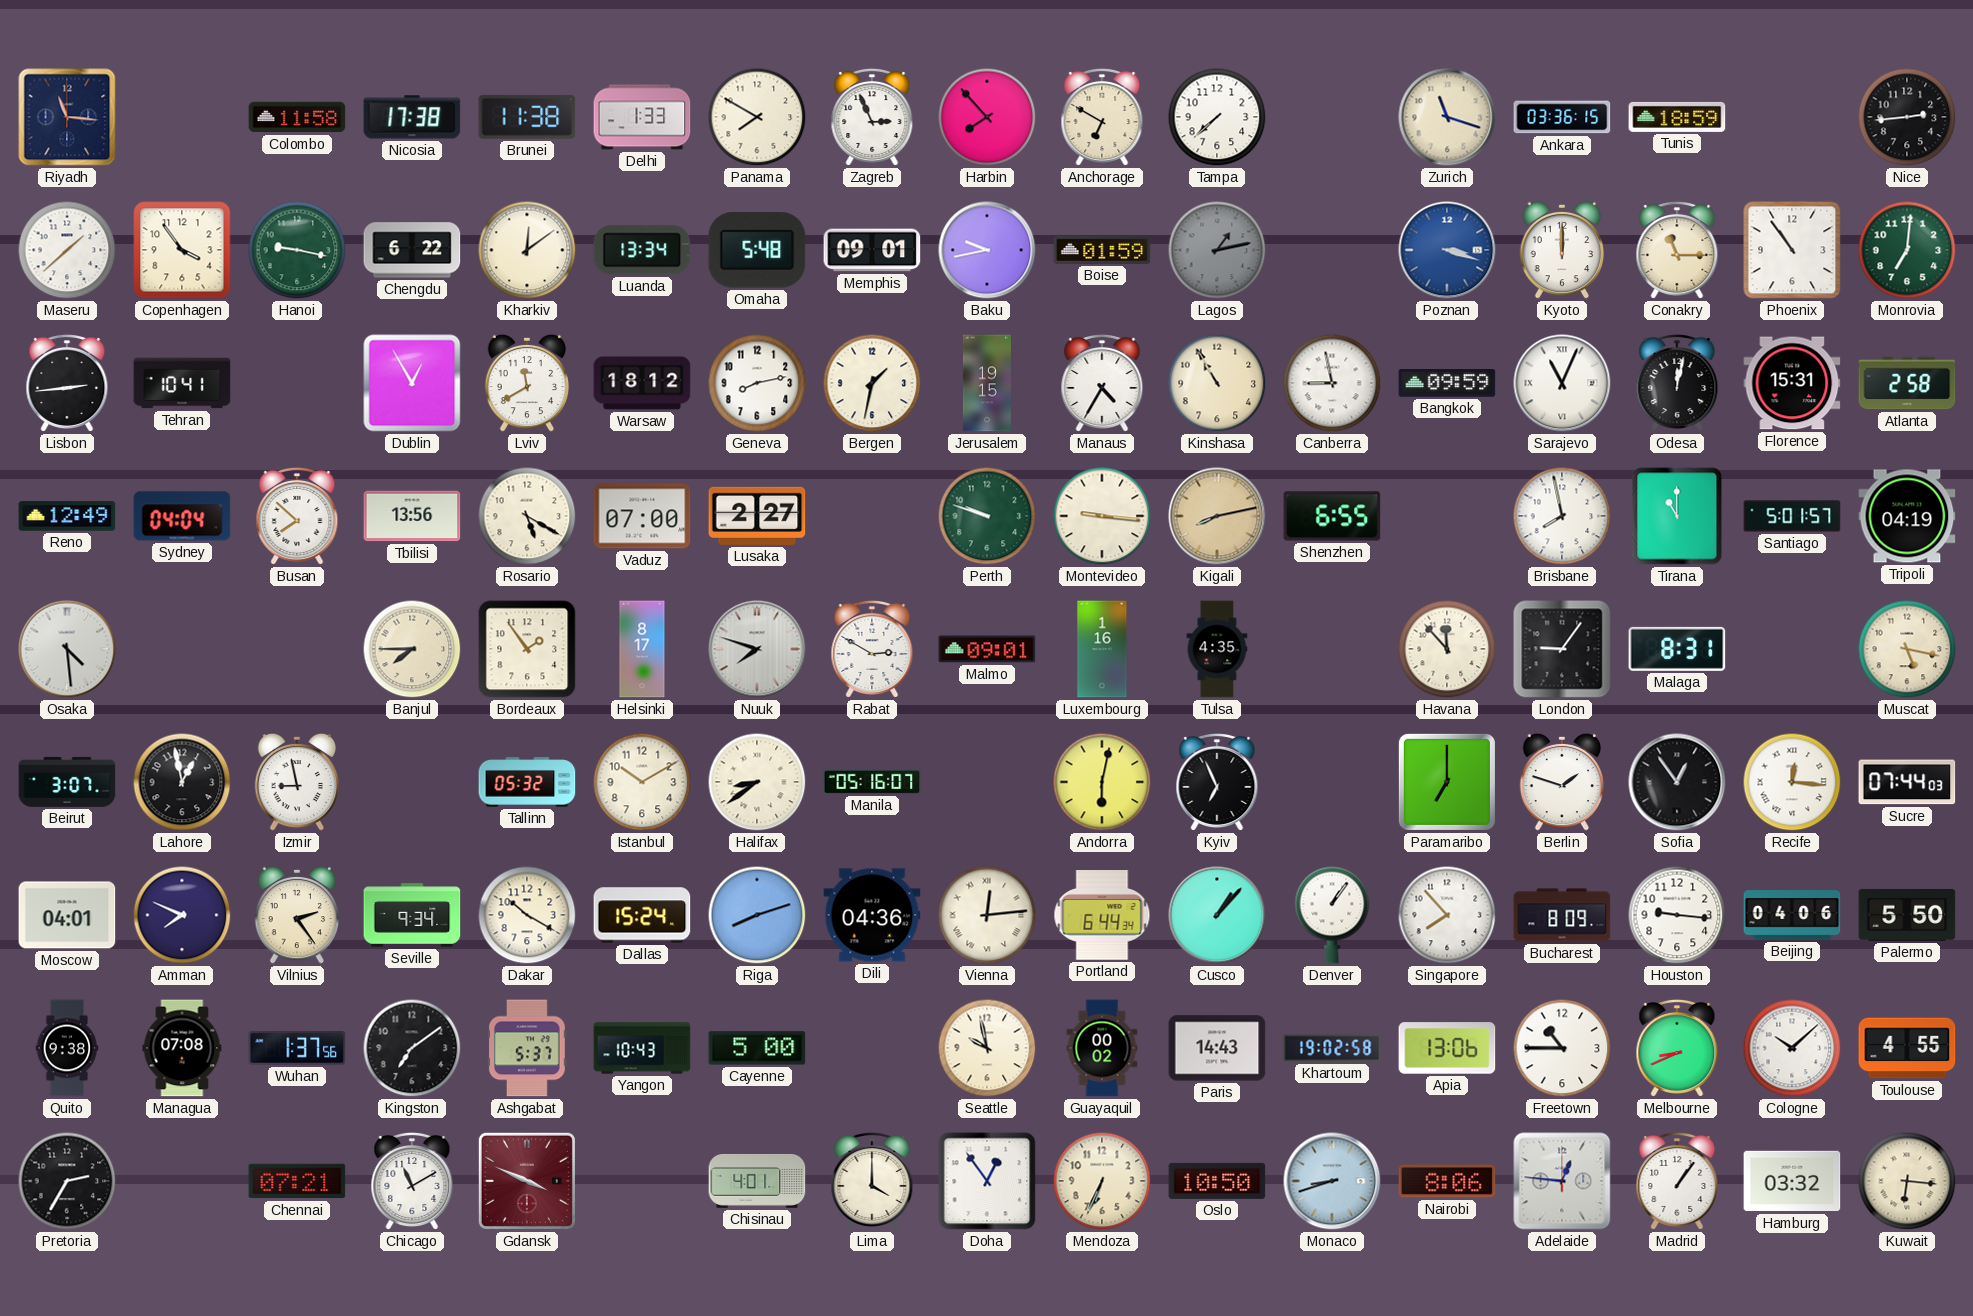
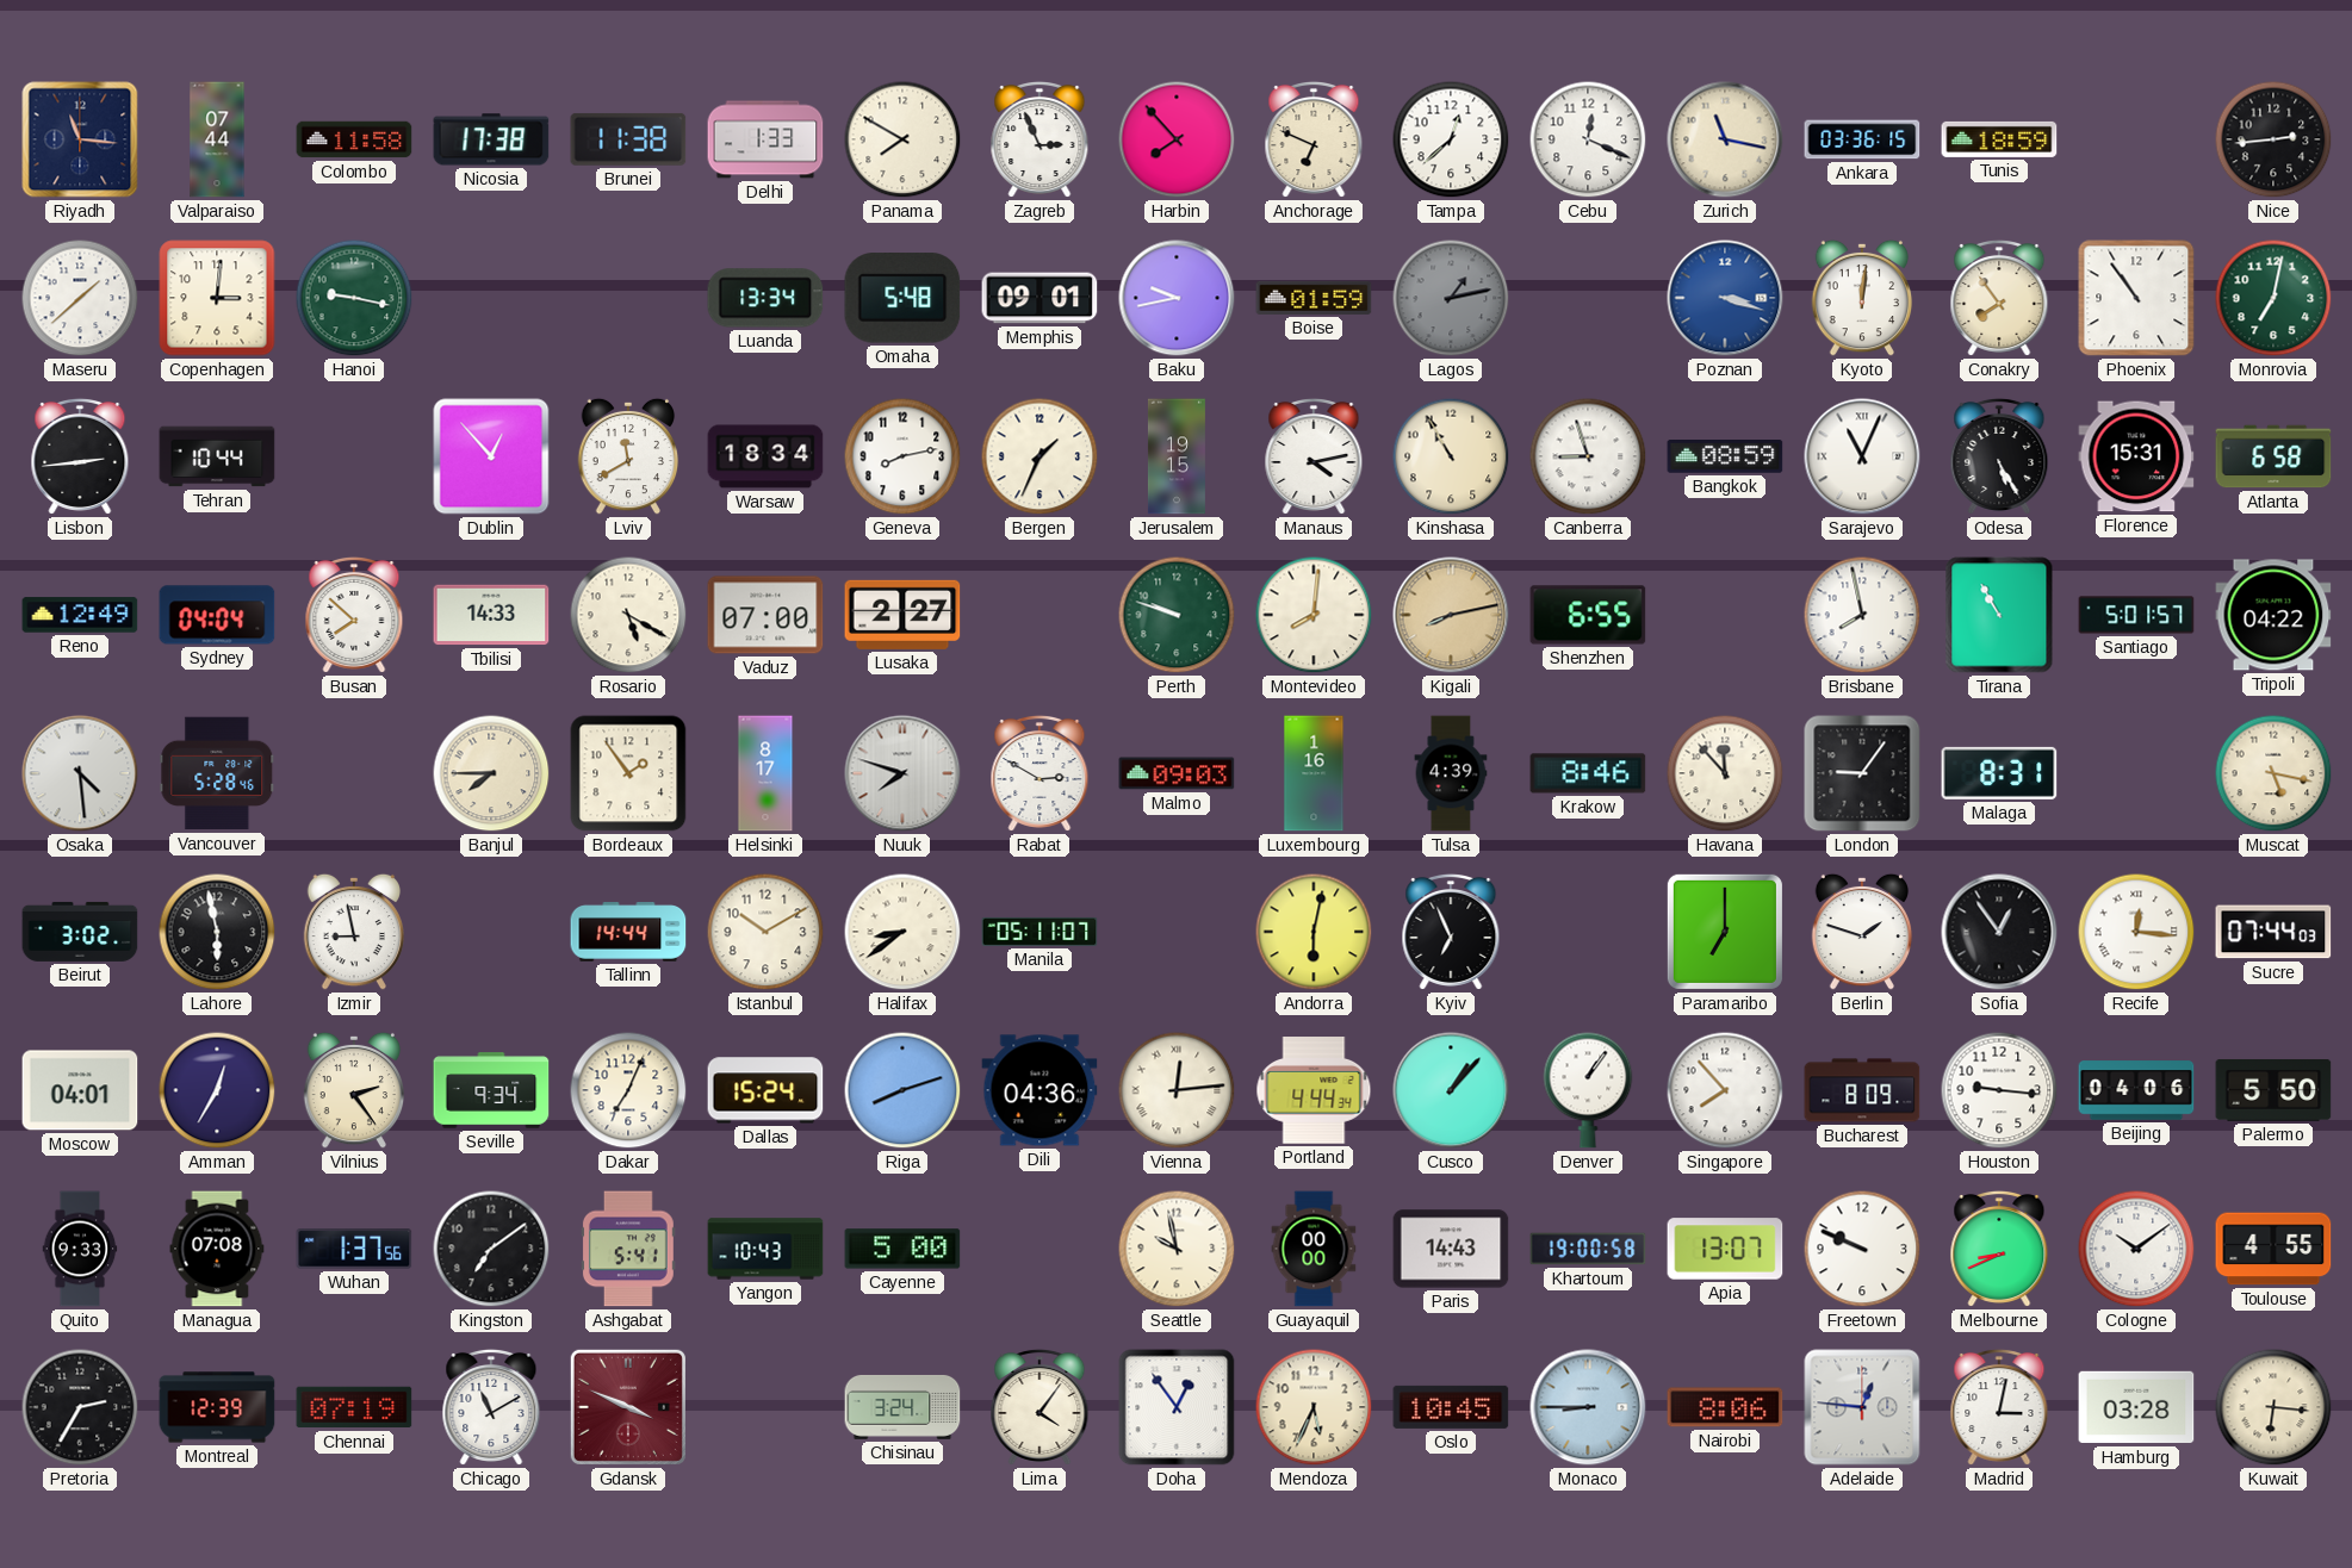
Valparaiso: none -> 07:44
Anchorage: 6:50 -> 6:49
Tampa: 7:38 -> 12:38
Cebu: none -> 12:19
Zurich: 11:18 -> 11:17
Copenhagen: 3:54 -> 3:01
Chengdu: 6:22 -> none
Kharkiv: 12:09 -> none
Kyoto: 12:00 -> 12:01
Conakry: 11:15 -> 7:54
Monrovia: 7:01 -> 7:02
Tehran: 10:41 -> 10:44
Dublin: 12:55 -> 12:53
Warsaw: 18:12 -> 18:34
Bergen: 1:32 -> 1:34
Manaus: 4:35 -> 4:13
Canberra: 8:58 -> 8:57
Bangkok: 09:59 -> 08:59
Odesa: 12:02 -> 5:25
Atlanta: 2:58 -> 6:58
Tbilisi: 13:56 -> 14:33
Montevideo: 9:16 -> 8:01
Tirana: 11:00 -> 10:55
Tripoli: 04:19 -> 04:22
Vancouver: none -> 5:28
Malmo: 09:01 -> 09:03
Tulsa: 4:35 -> 4:39
Krakow: none -> 8:46
Beirut: 3:07 -> 3:02
Lahore: 12:58 -> 5:58
Tallinn: 05:32 -> 14:44
Manila: 05:16 -> 05:11
Amman: 7:49 -> 12:35
Dakar: 10:20 -> 7:04
Portland: 6:44 -> 4:44
Quito: 9:38 -> 9:33
Ashgabat: 5:37 -> 5:41
Guayaquil: 00:02 -> 00:00
Khartoum: 19:02 -> 19:00
Apia: 13:06 -> 13:07
Freetown: 10:45 -> 9:49
Cologne: 10:08 -> 10:09
Montreal: none -> 12:39
Chennai: 07:21 -> 07:19
Chisinau: 4:01 -> 3:24
Lima: 4:00 -> 4:06
Mendoza: 6:34 -> 5:34
Oslo: 10:50 -> 10:45
Monaco: 8:42 -> 8:45
Madrid: 1:06 -> 3:02
Hamburg: 03:32 -> 03:28
